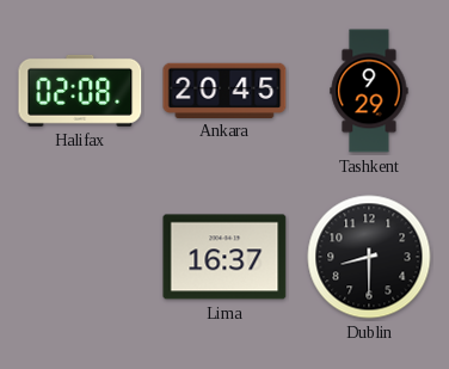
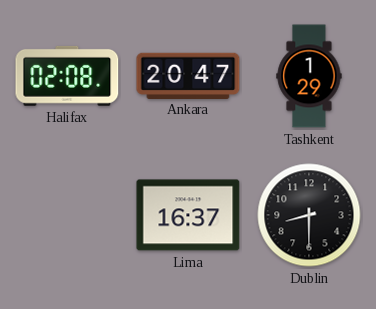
Ankara: 20:45 -> 20:47
Tashkent: 9:29 -> 1:29
